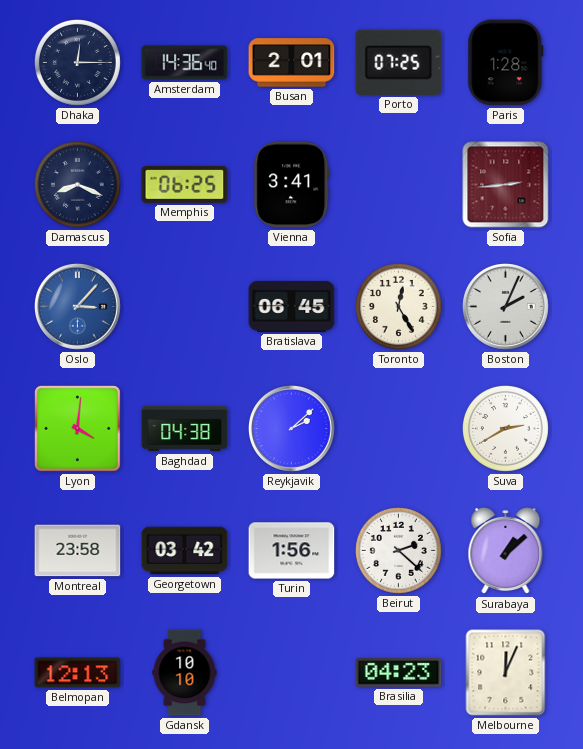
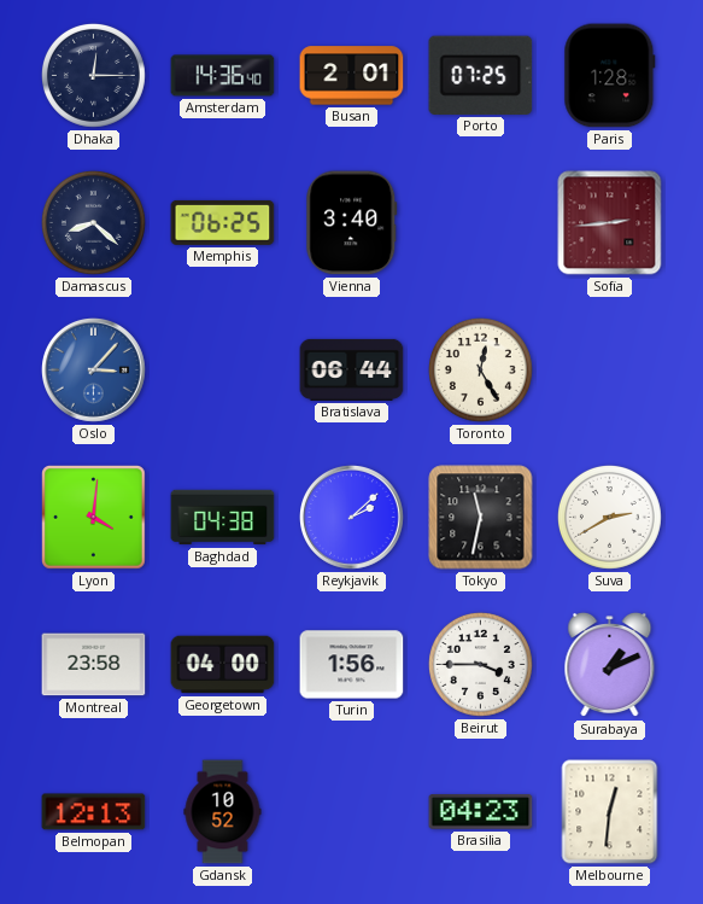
Damascus: 8:19 -> 8:22
Vienna: 3:41 -> 3:40
Bratislava: 06:45 -> 06:44
Boston: 2:04 -> none
Tokyo: none -> 11:32
Georgetown: 03:42 -> 04:00
Beirut: 2:22 -> 3:45
Surabaya: 1:08 -> 1:11
Gdansk: 10:10 -> 10:52
Melbourne: 12:04 -> 12:31
